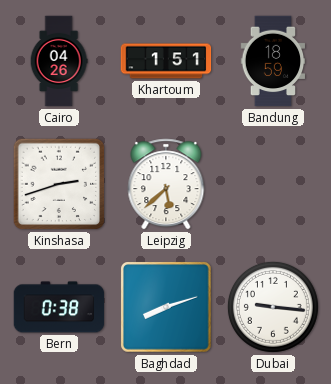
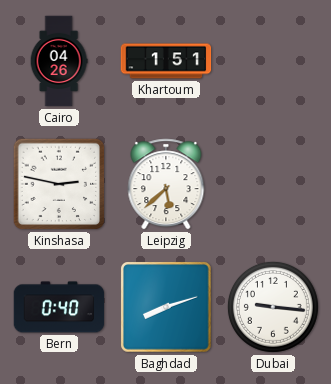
Bandung: 18:59 -> none
Kinshasa: 2:42 -> 2:47
Bern: 0:38 -> 0:40
